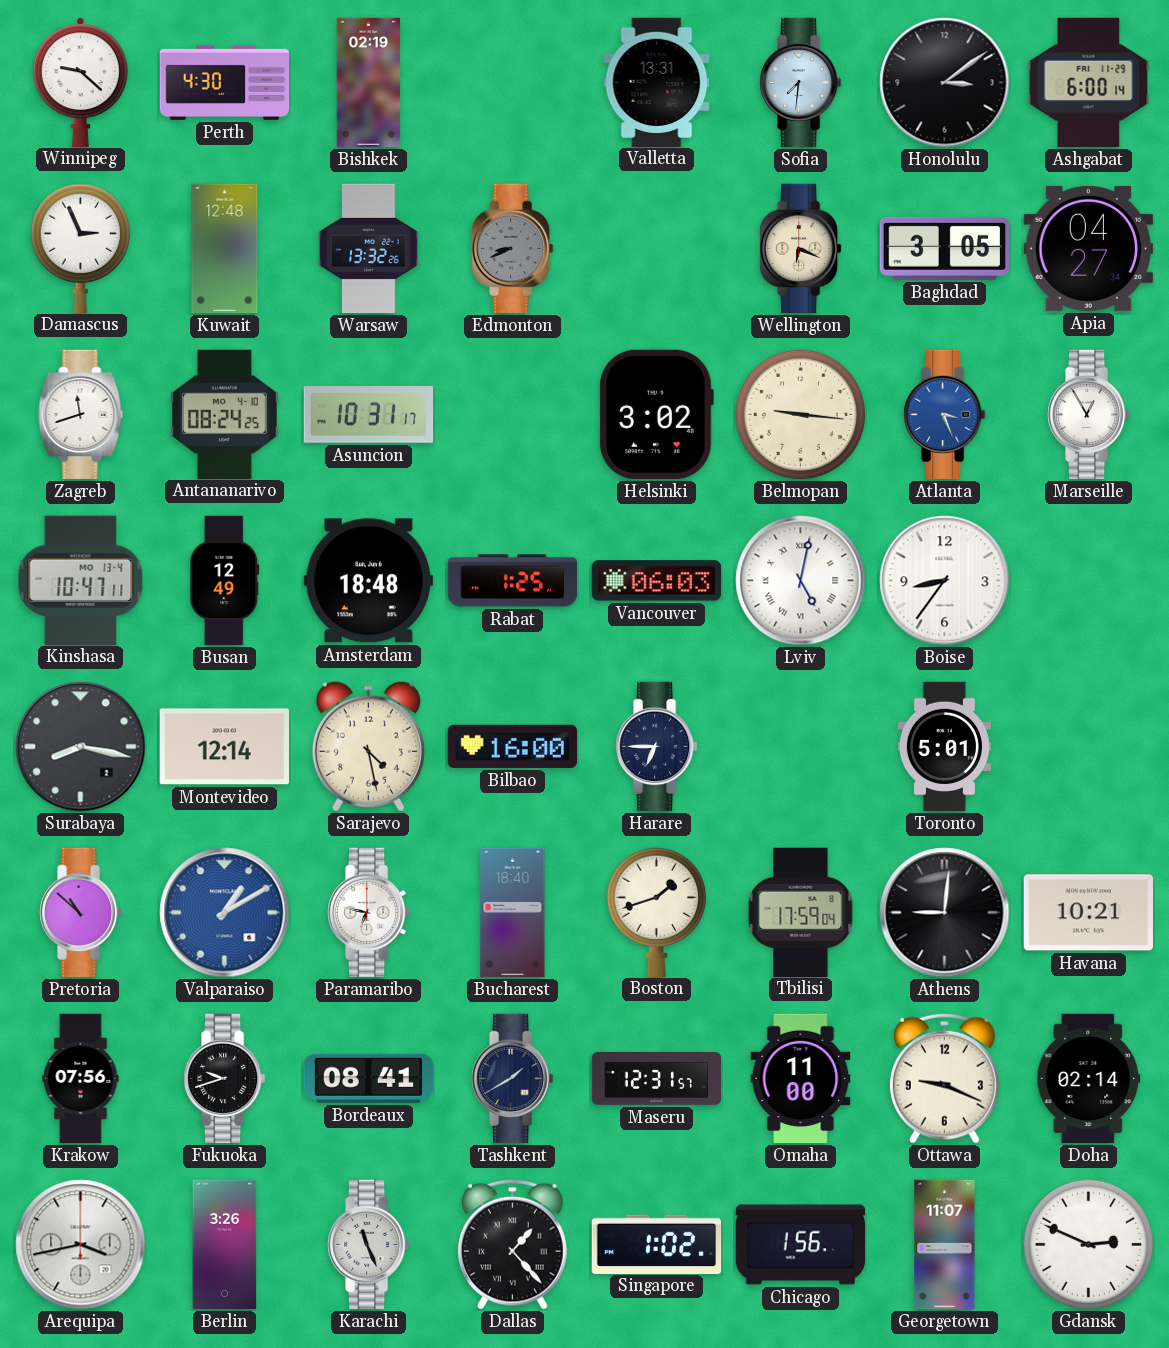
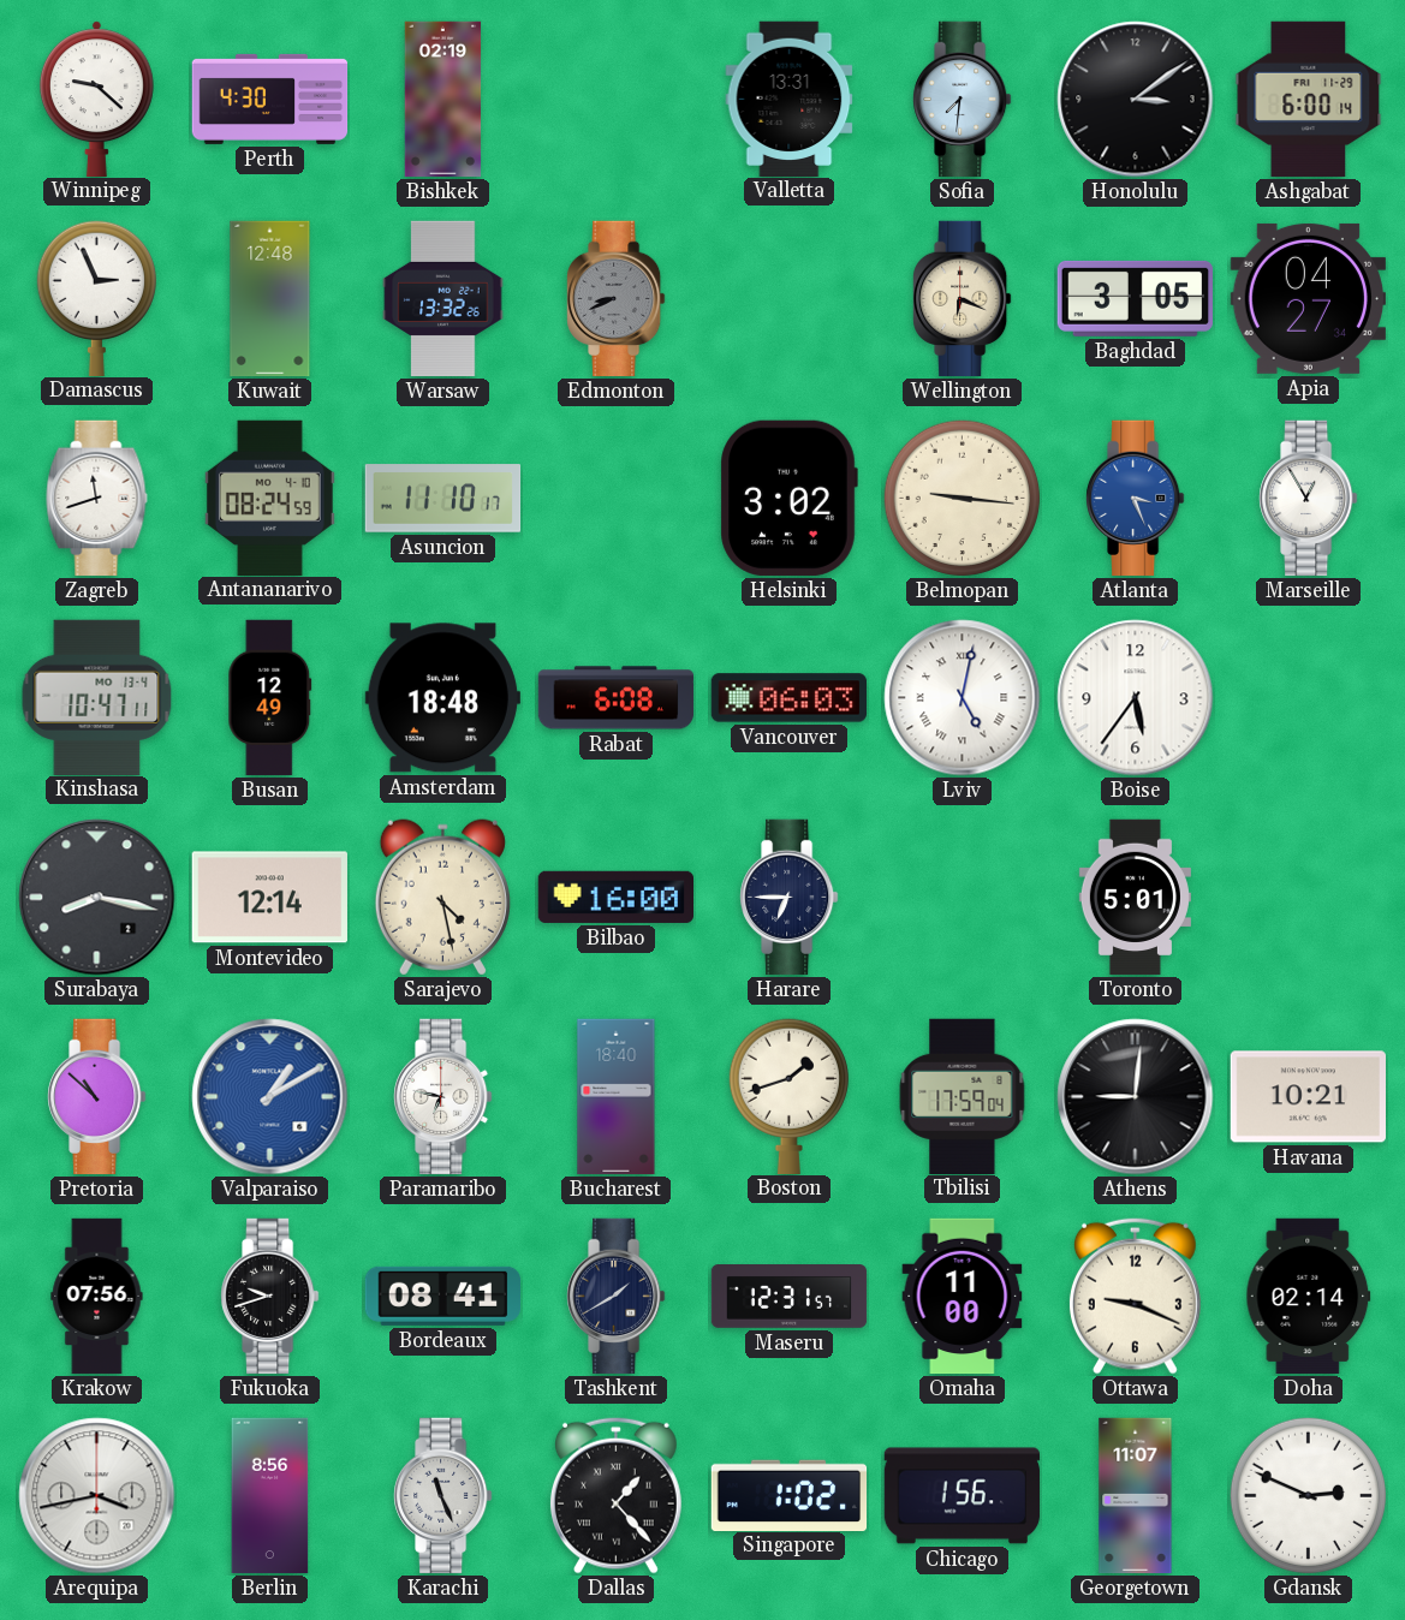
Antananarivo: 08:24:25 -> 08:24:59
Asuncion: 10:31 -> 11:10
Rabat: 1:25 -> 6:08
Boise: 8:36 -> 5:36
Berlin: 3:26 -> 8:56
